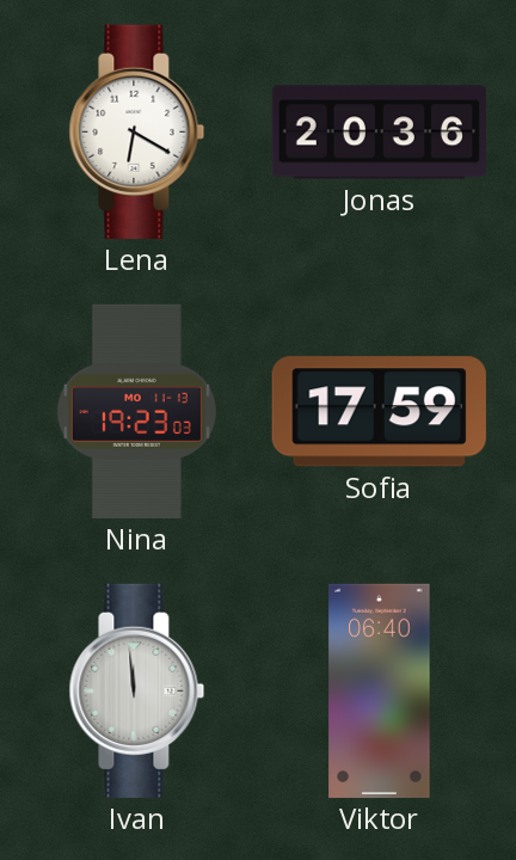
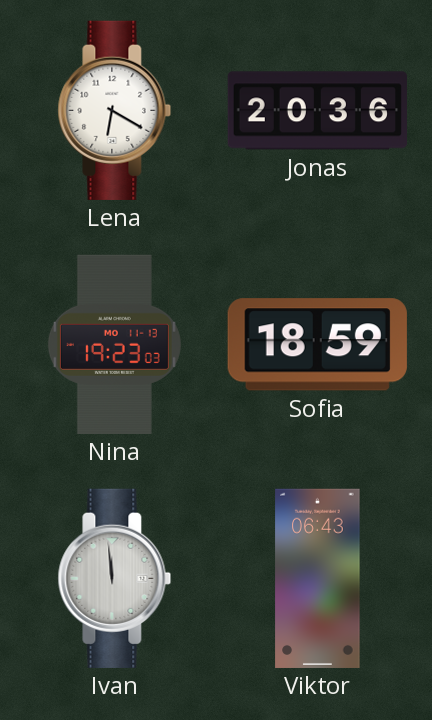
Sofia: 17:59 -> 18:59
Viktor: 06:40 -> 06:43
